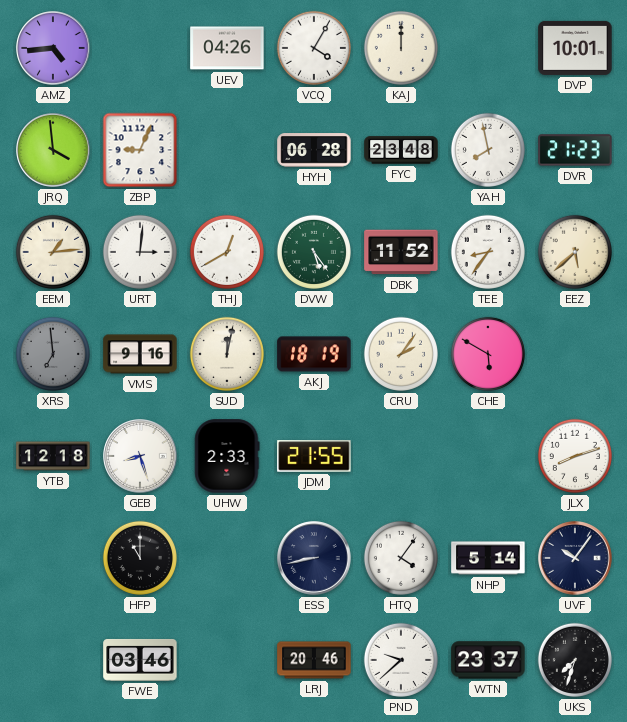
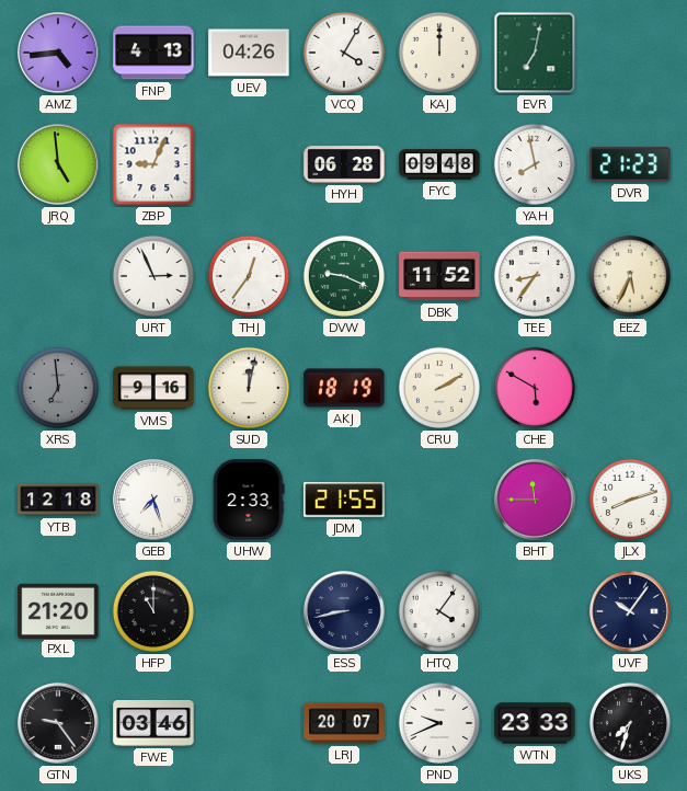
FNP: none -> 4:13
EVR: none -> 7:02
DVP: 10:01 -> none
JRQ: 3:59 -> 4:59
FYC: 23:48 -> 09:48
EEM: 1:14 -> none
URT: 3:01 -> 2:56
THJ: 12:40 -> 12:36
DVW: 5:24 -> 9:19
EEZ: 5:38 -> 5:34
CRU: 2:06 -> 2:10
GEB: 8:27 -> 7:27
BHT: none -> 11:45
PXL: none -> 21:20
NHP: 5:14 -> none
GTN: none -> 9:24
LRJ: 20:46 -> 20:07
PND: 9:38 -> 9:41
WTN: 23:37 -> 23:33
